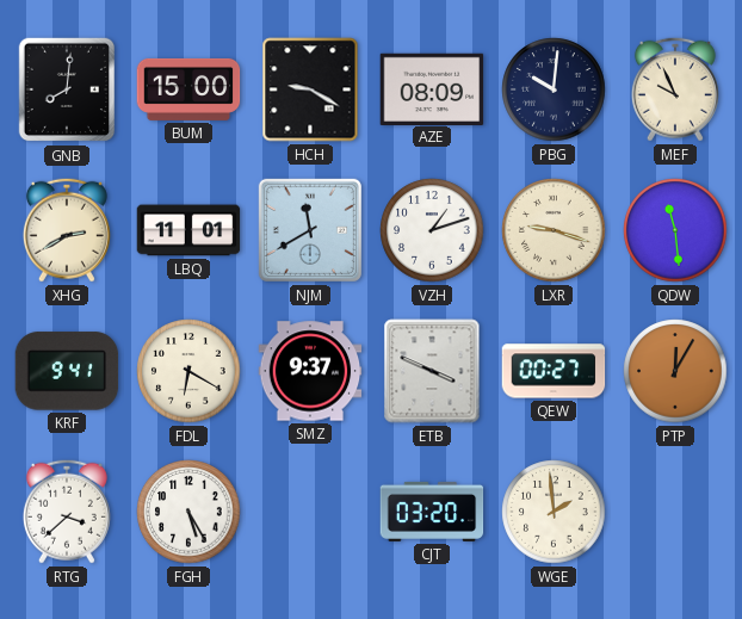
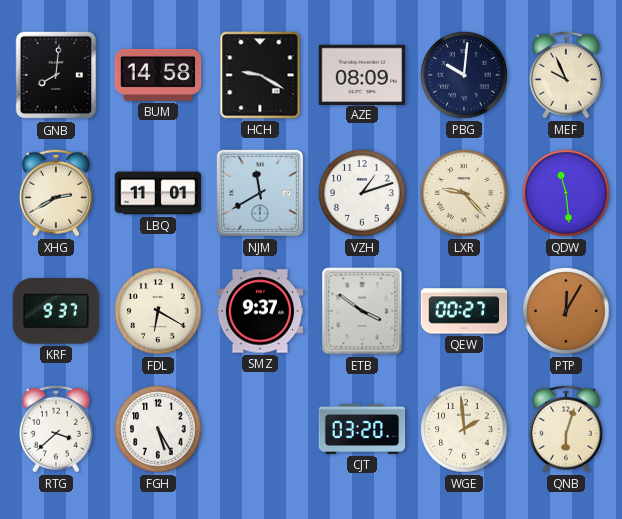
BUM: 15:00 -> 14:58
LXR: 9:18 -> 9:23
KRF: 9:41 -> 9:37
ETB: 3:49 -> 3:51
QNB: none -> 6:03
